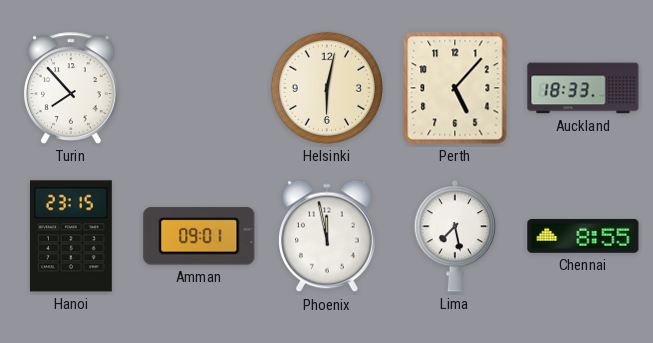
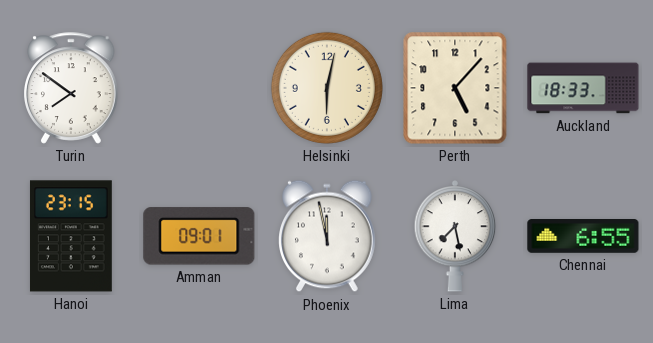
Turin: 7:53 -> 7:51
Chennai: 8:55 -> 6:55
